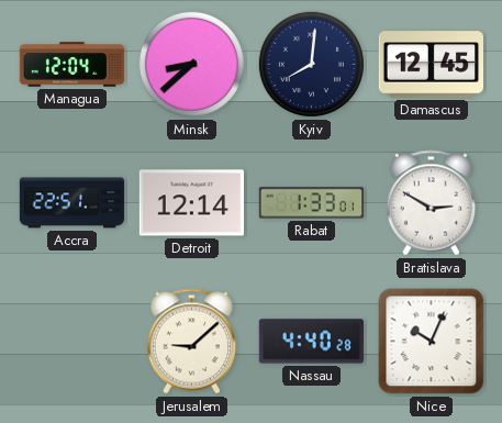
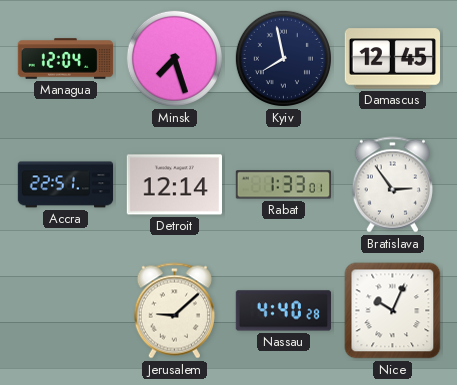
Minsk: 8:38 -> 7:27
Kyiv: 8:01 -> 7:58
Bratislava: 2:50 -> 2:54
